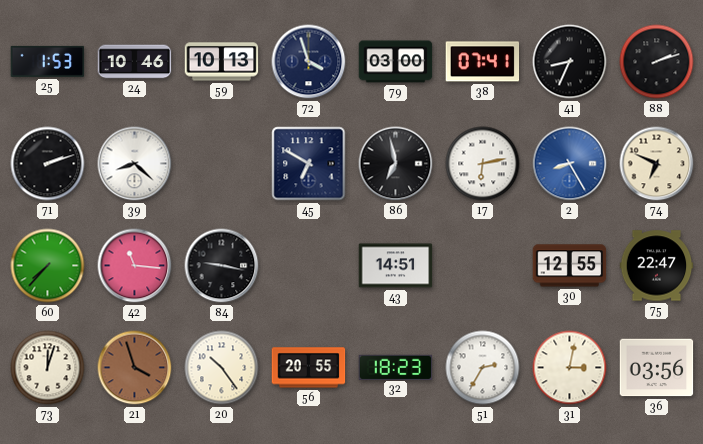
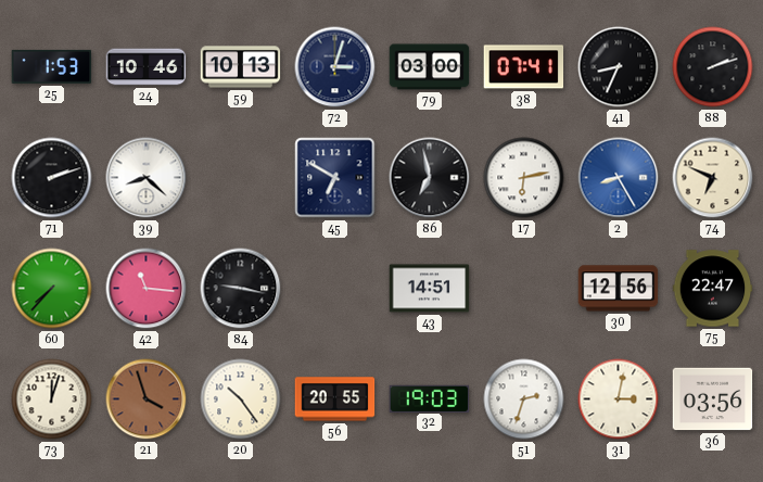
72: 3:57 -> 3:03
30: 12:55 -> 12:56
32: 18:23 -> 19:03
51: 2:35 -> 2:33
